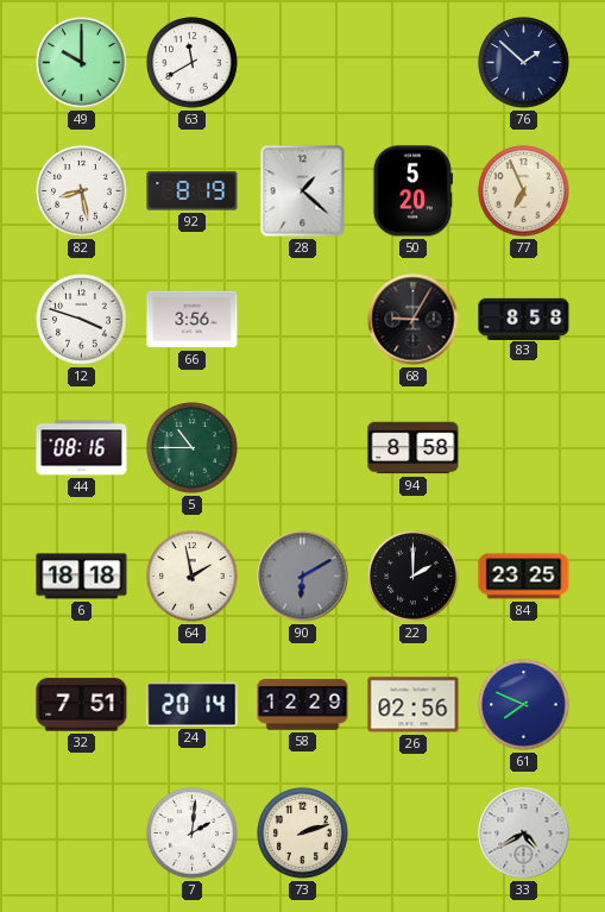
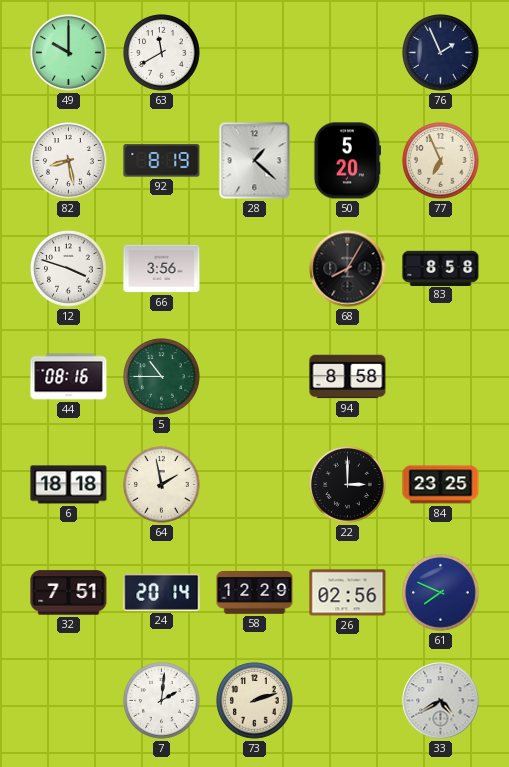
76: 1:52 -> 1:56
68: 9:05 -> 8:05
90: 6:10 -> none
22: 2:00 -> 3:00
